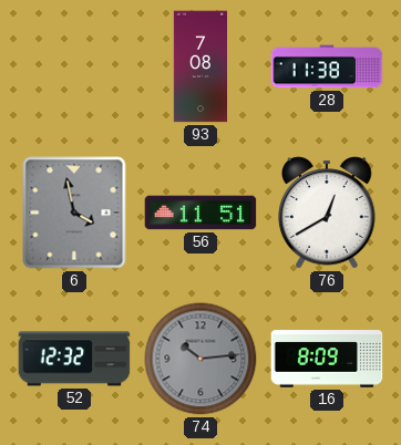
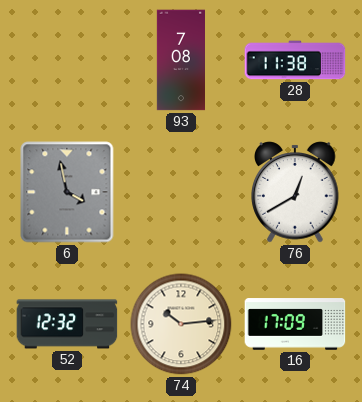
56: 11:51 -> none
74 dial: grey -> cream
16: 8:09 -> 17:09
